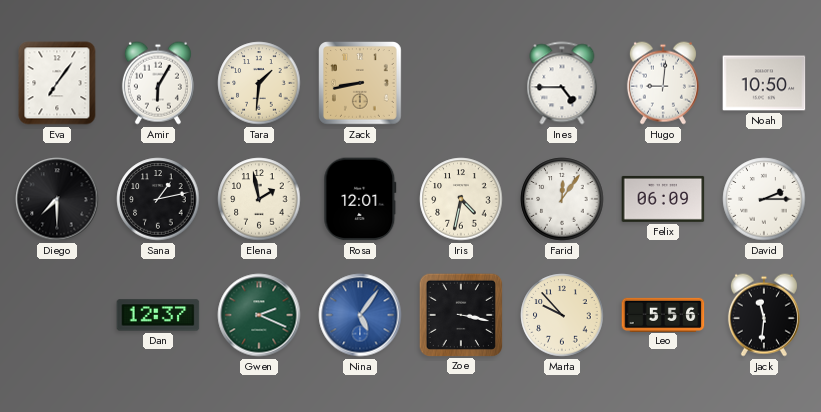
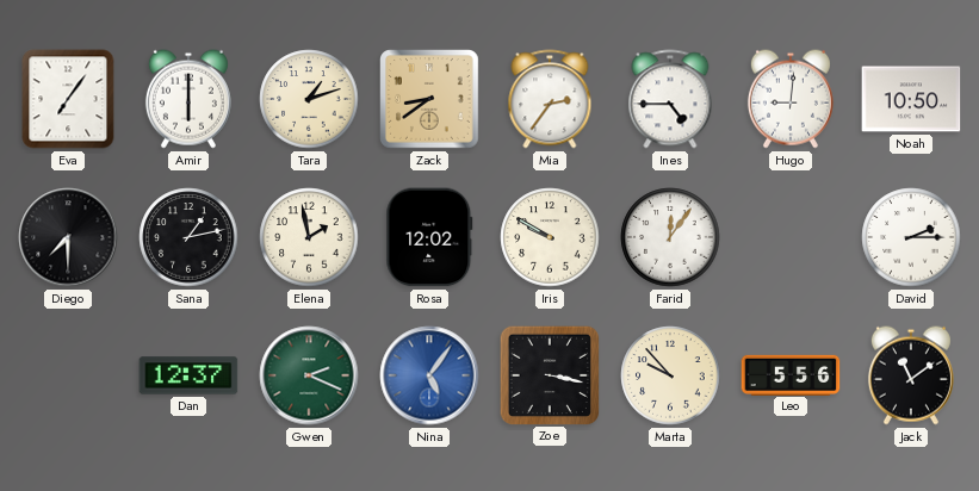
Amir: 6:05 -> 6:00
Tara: 1:31 -> 1:12
Zack: 8:43 -> 8:39
Mia: none -> 2:36
Rosa: 12:01 -> 12:02
Iris: 4:32 -> 9:50
Felix: 06:09 -> none
Jack: 11:31 -> 11:09
